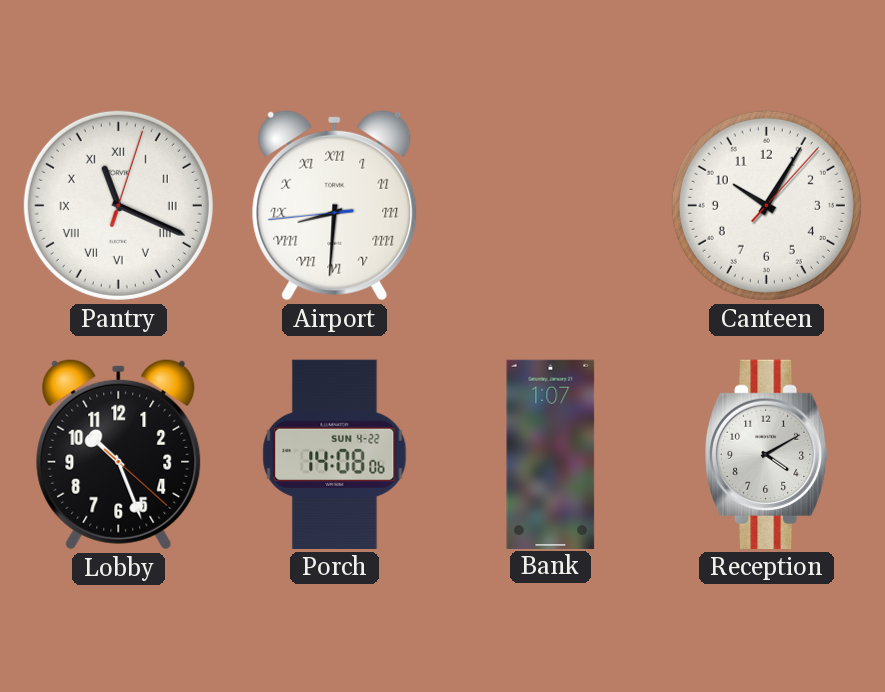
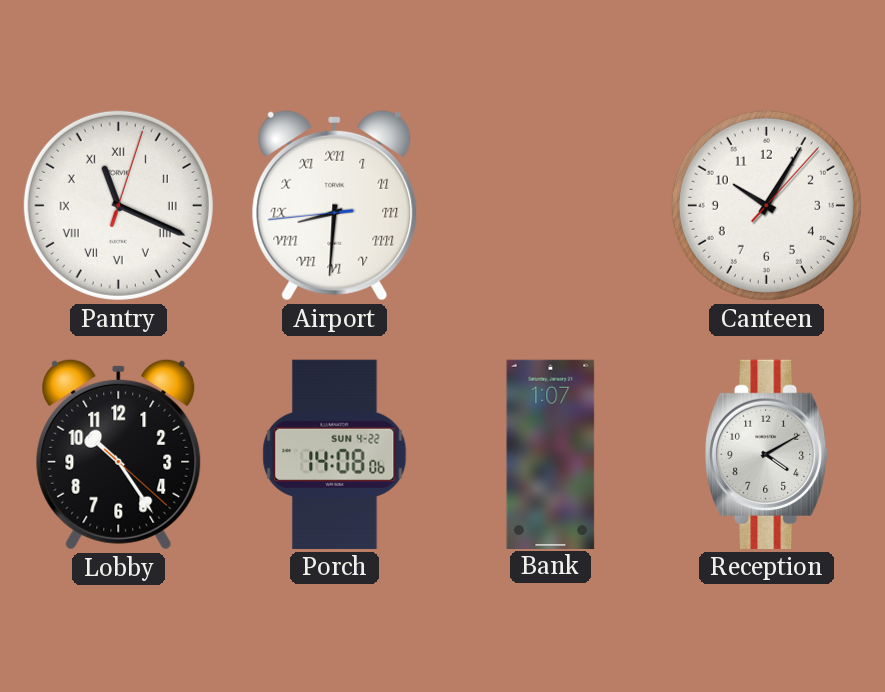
Lobby: 10:26 -> 10:24
